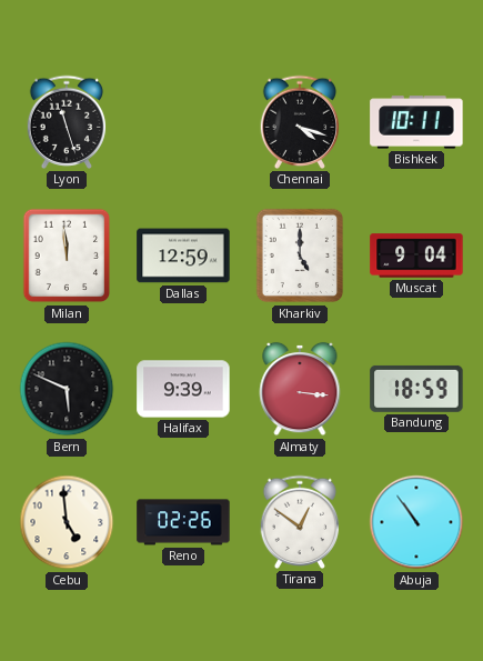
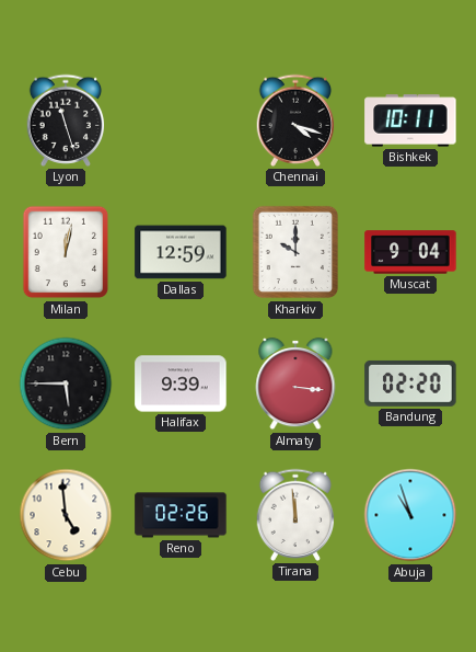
Milan: 11:59 -> 12:02
Kharkiv: 5:00 -> 10:00
Bern: 5:49 -> 5:45
Bandung: 18:59 -> 02:20
Tirana: 12:51 -> 11:59
Abuja: 10:54 -> 10:57
